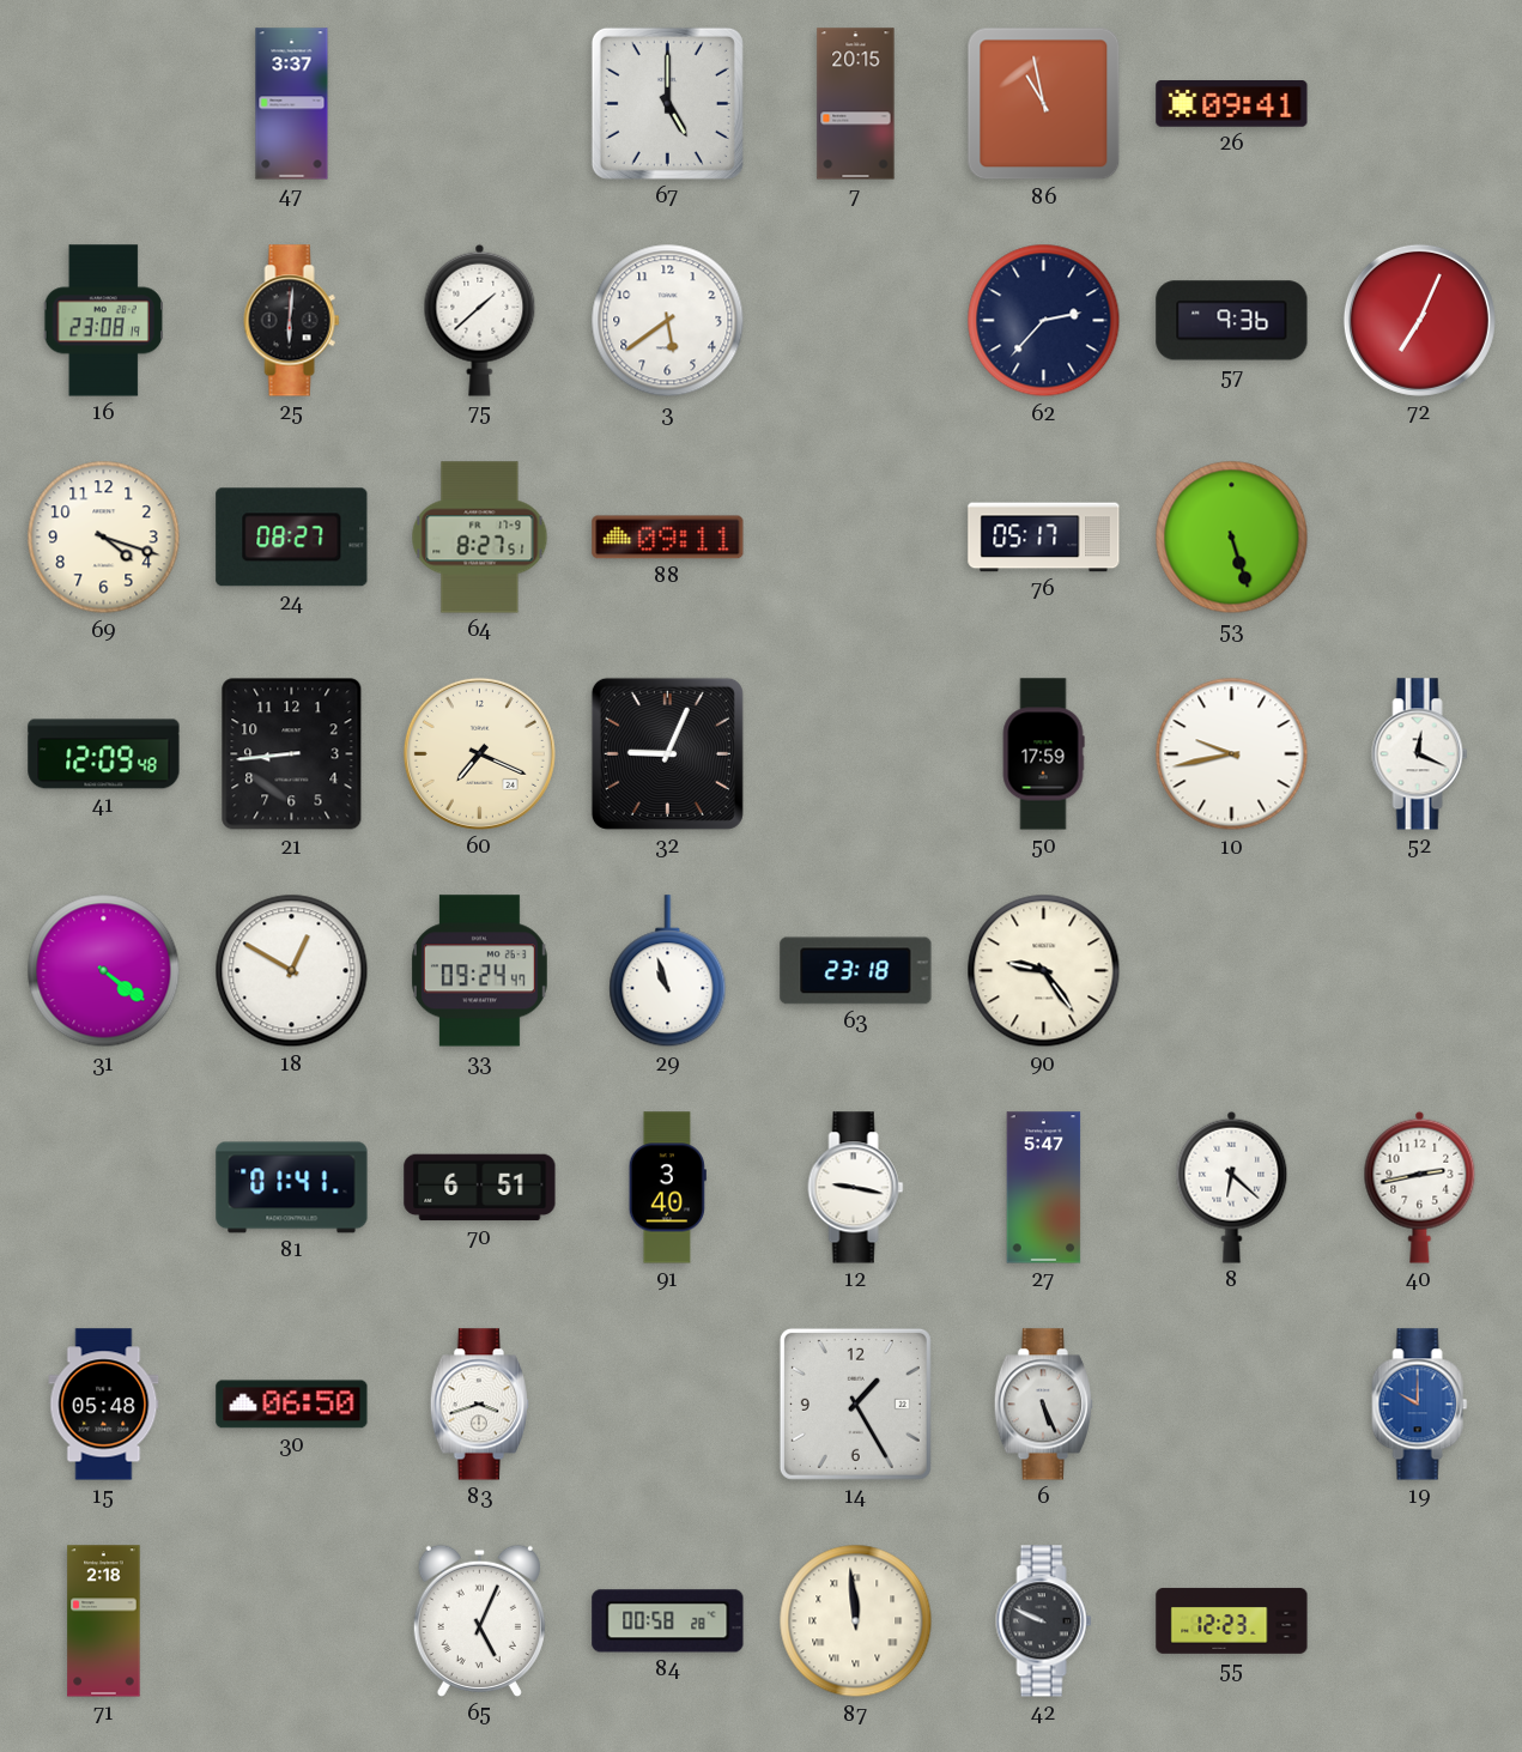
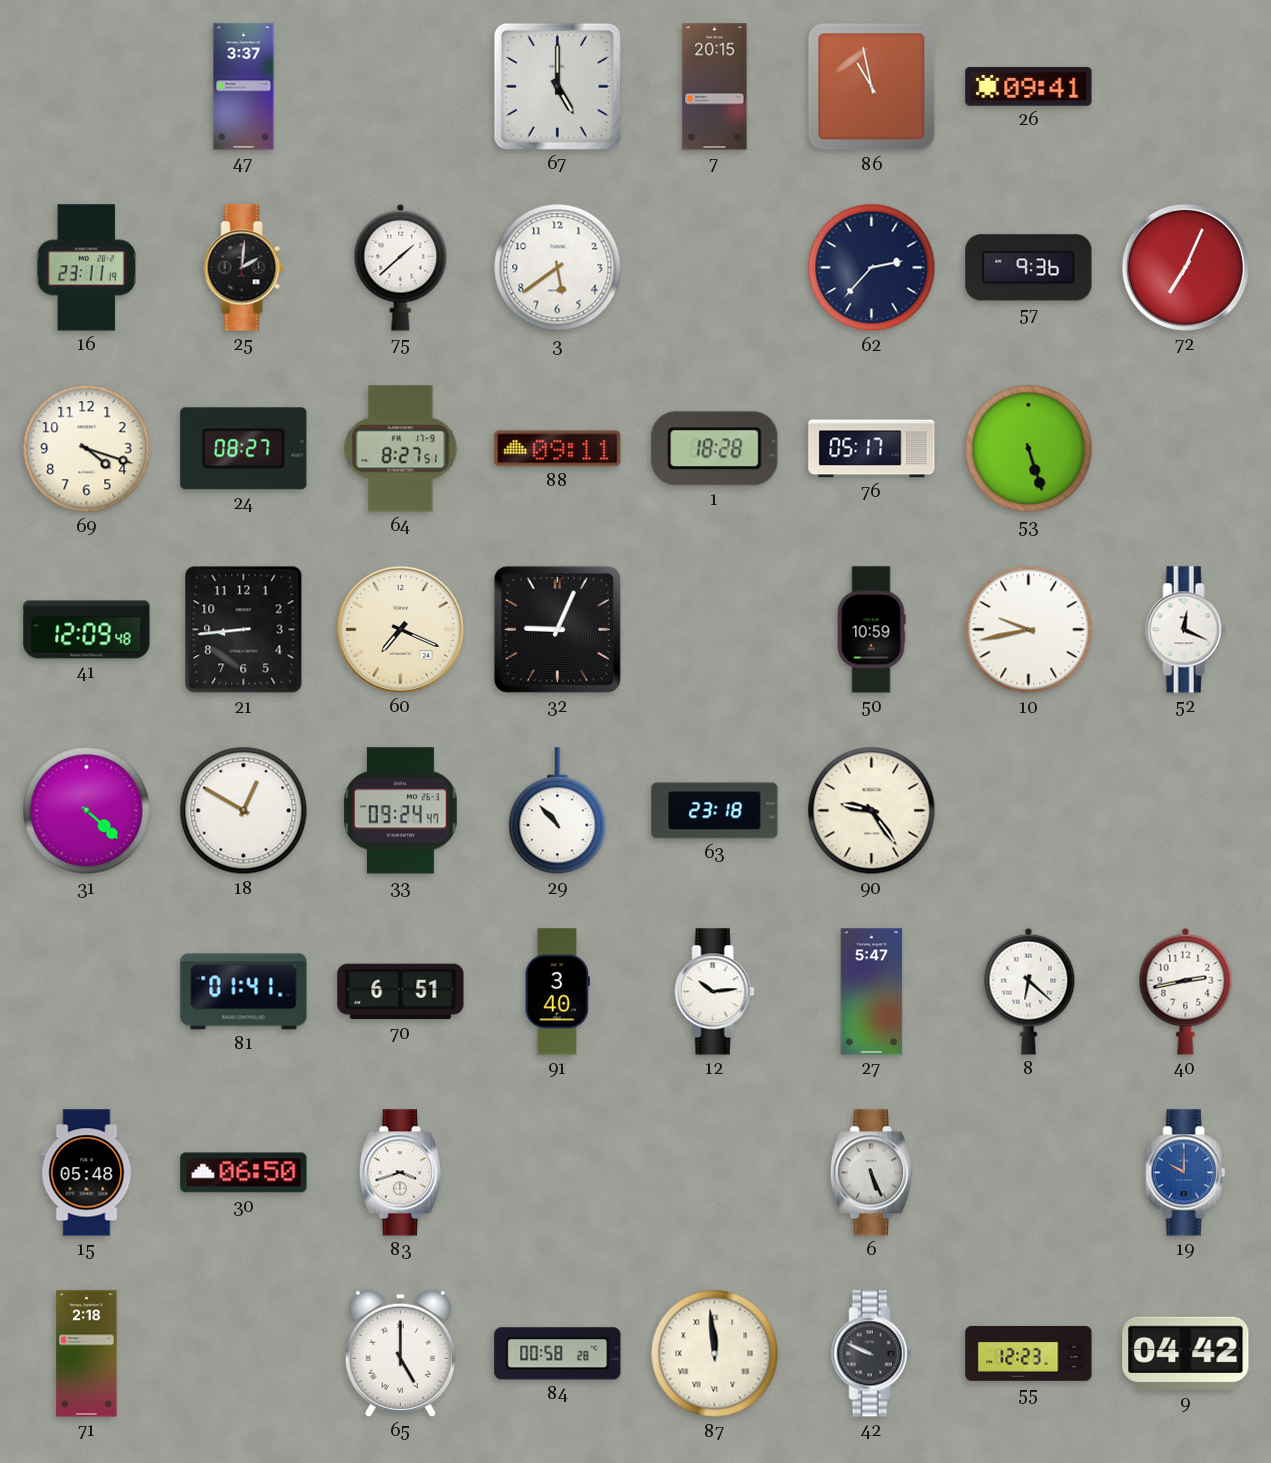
16: 23:08 -> 23:11
25: 6:01 -> 2:01
1: none -> 18:28
50: 17:59 -> 10:59
31: 4:21 -> 4:22
29: 10:57 -> 10:53
12: 9:17 -> 10:14
14: 1:25 -> none
65: 5:04 -> 5:00
9: none -> 04:42
